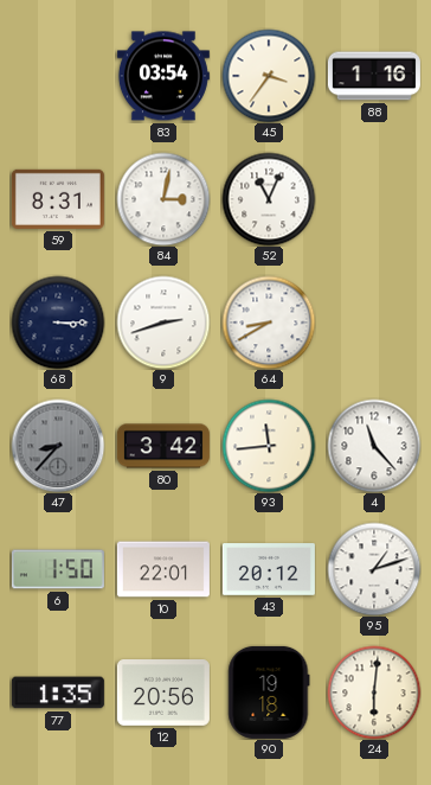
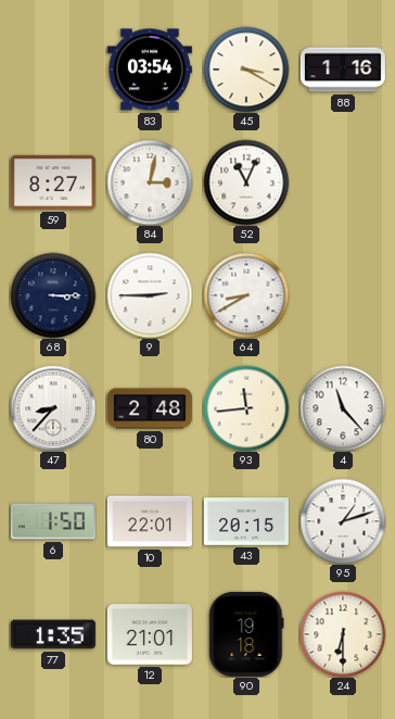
45: 3:36 -> 3:20
59: 8:31 -> 8:27
9: 2:42 -> 2:45
47 dial: grey -> white
80: 3:42 -> 2:48
43: 20:12 -> 20:15
12: 20:56 -> 21:01
24: 6:01 -> 6:30
